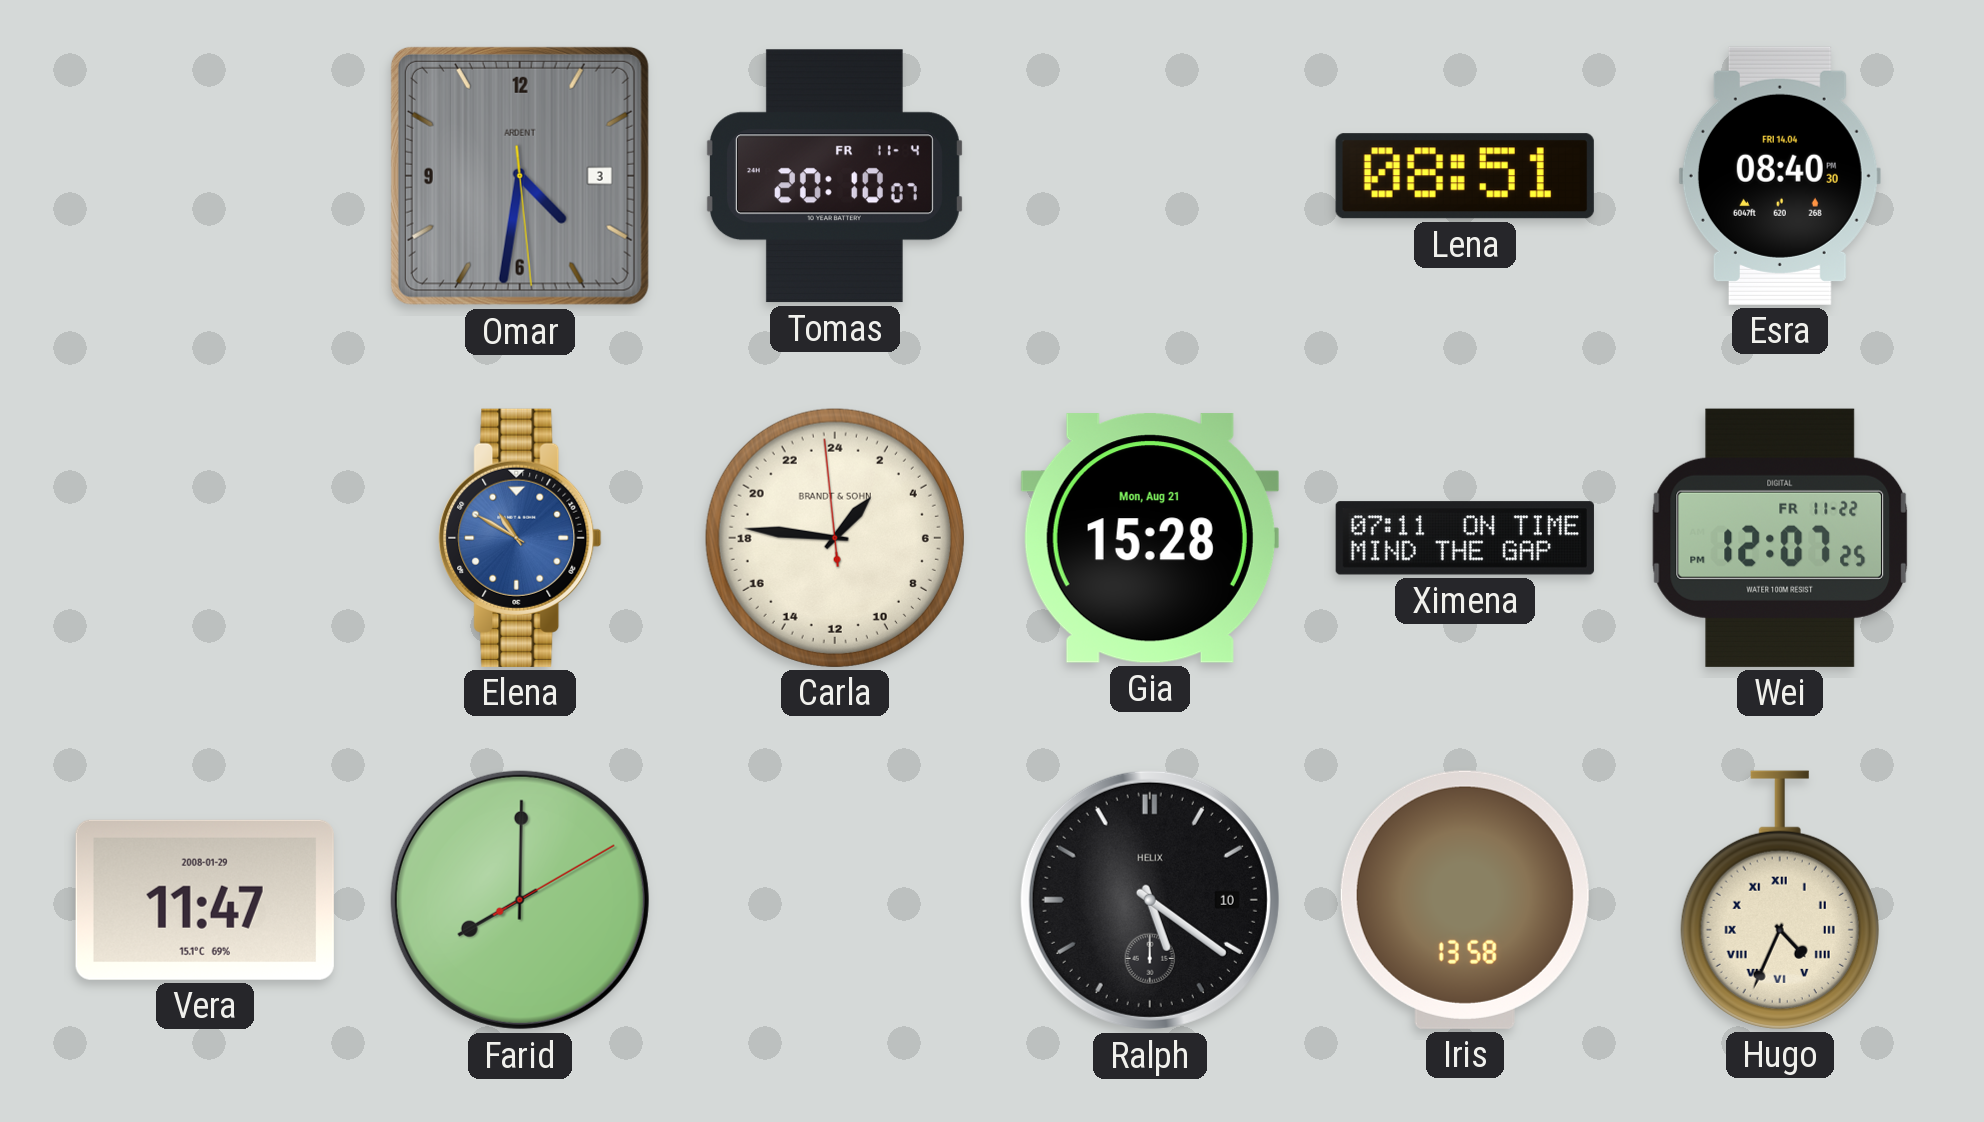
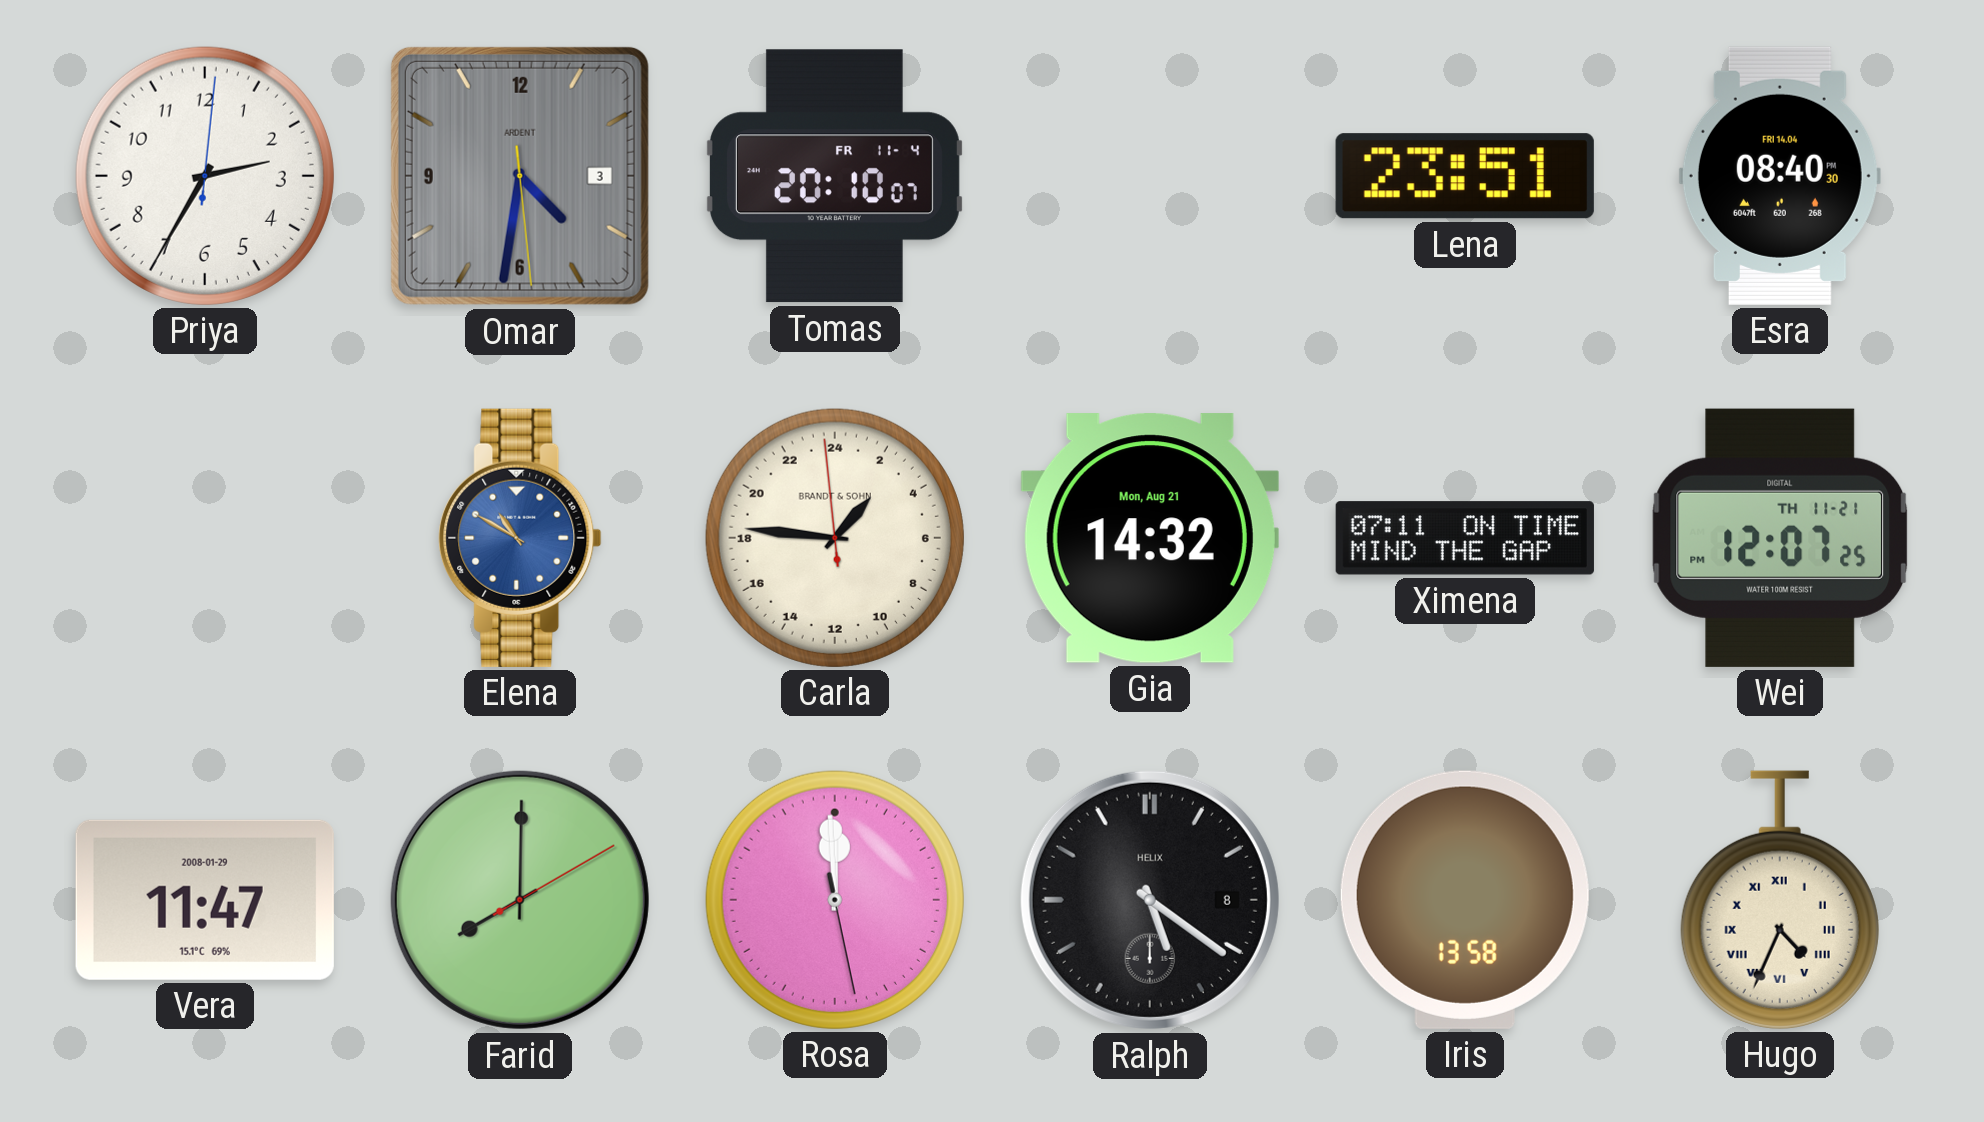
Priya: none -> 2:35
Lena: 08:51 -> 23:51
Gia: 15:28 -> 14:32
Wei date: FR 11-22 -> TH 11-21
Rosa: none -> 11:59
Ralph date: 10 -> 8
